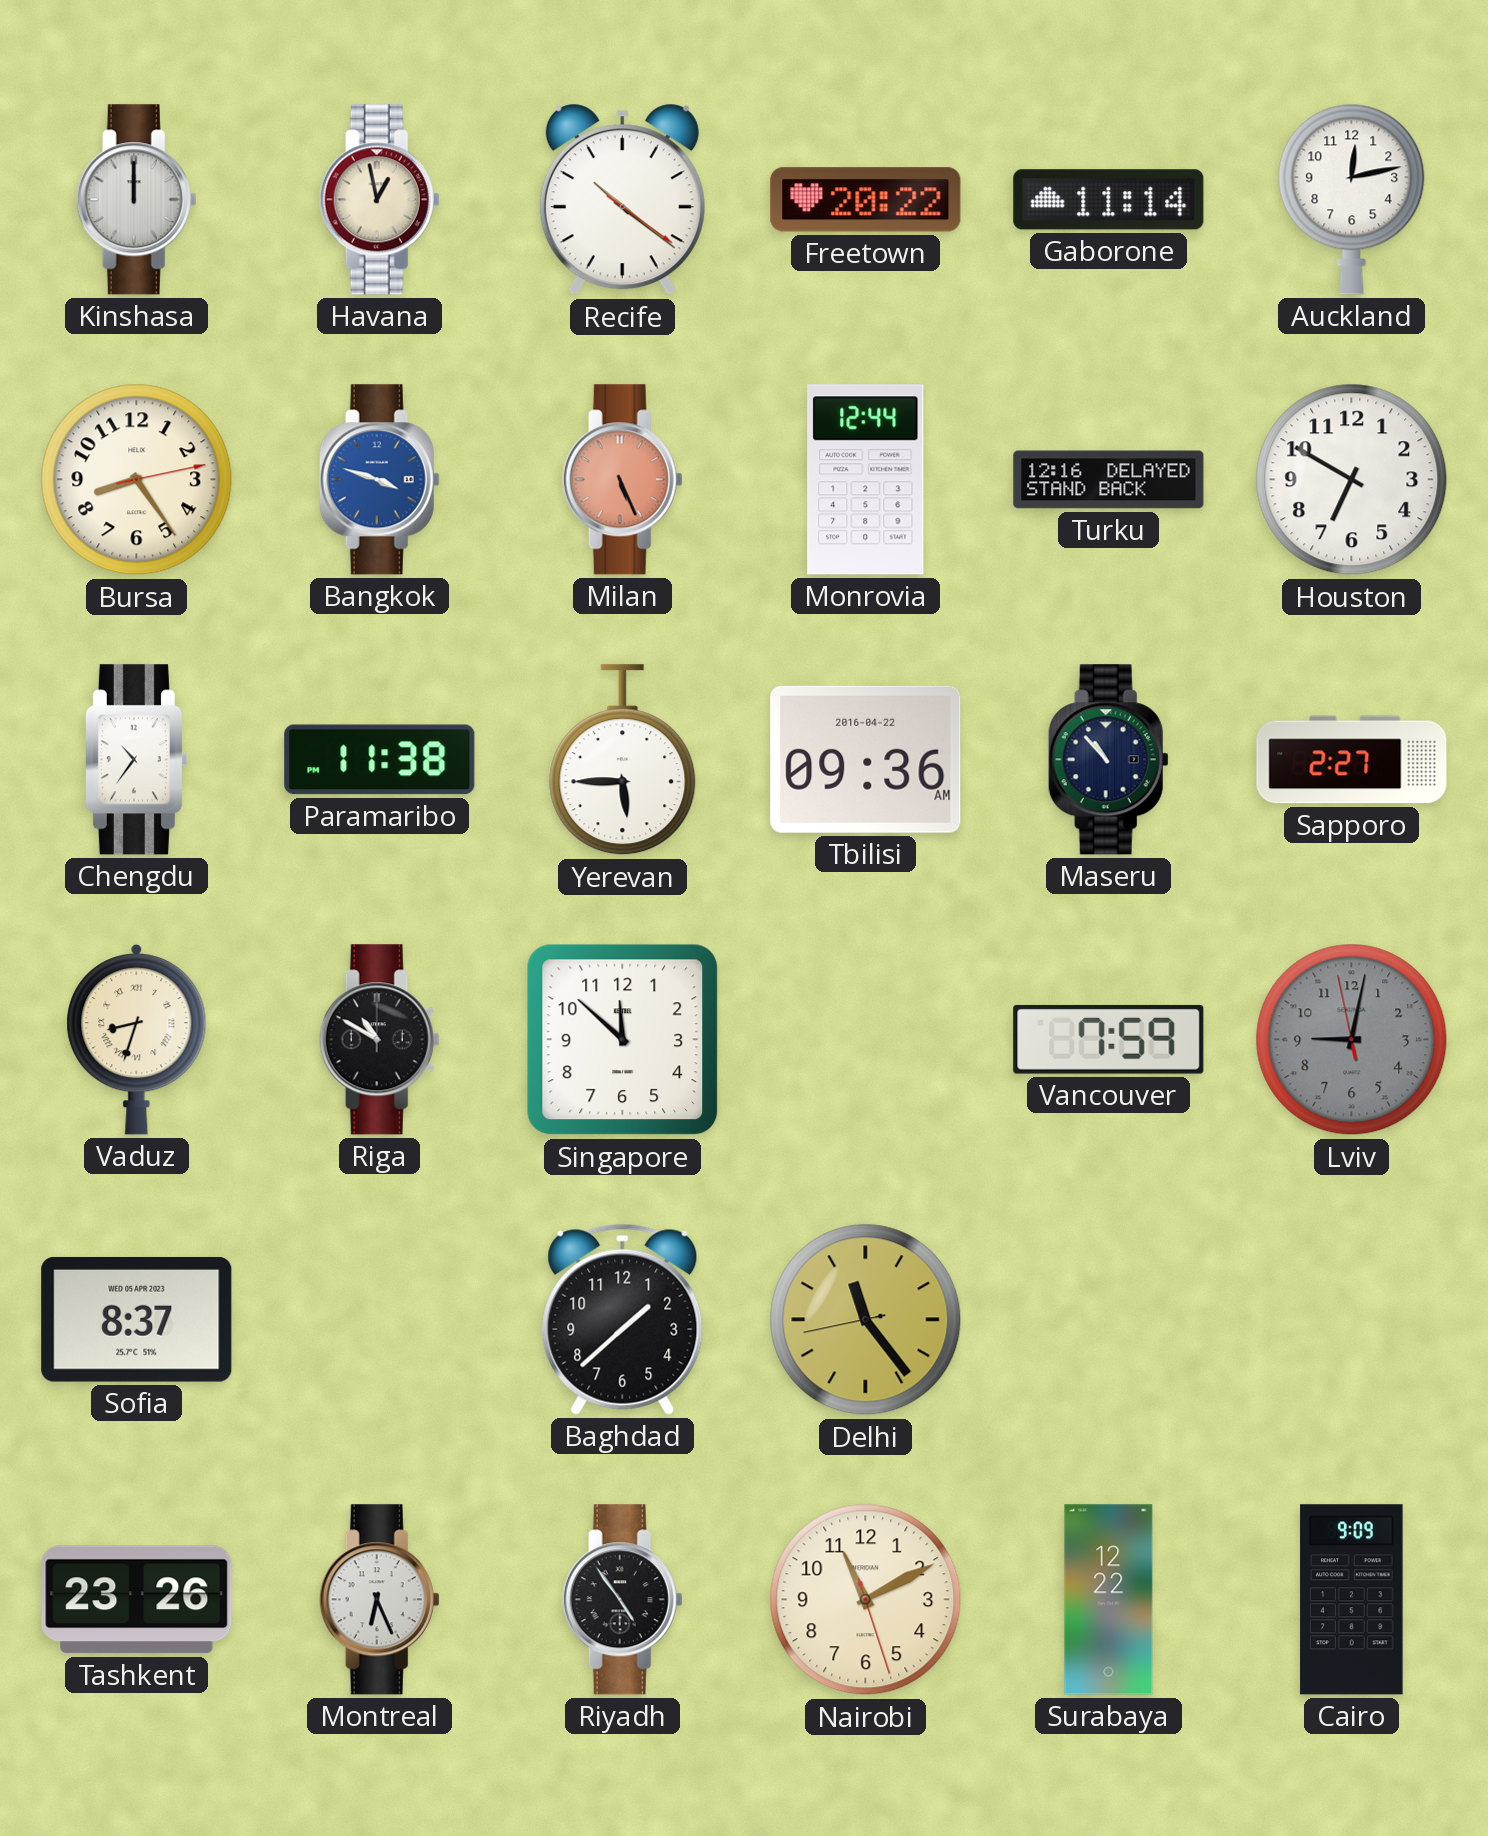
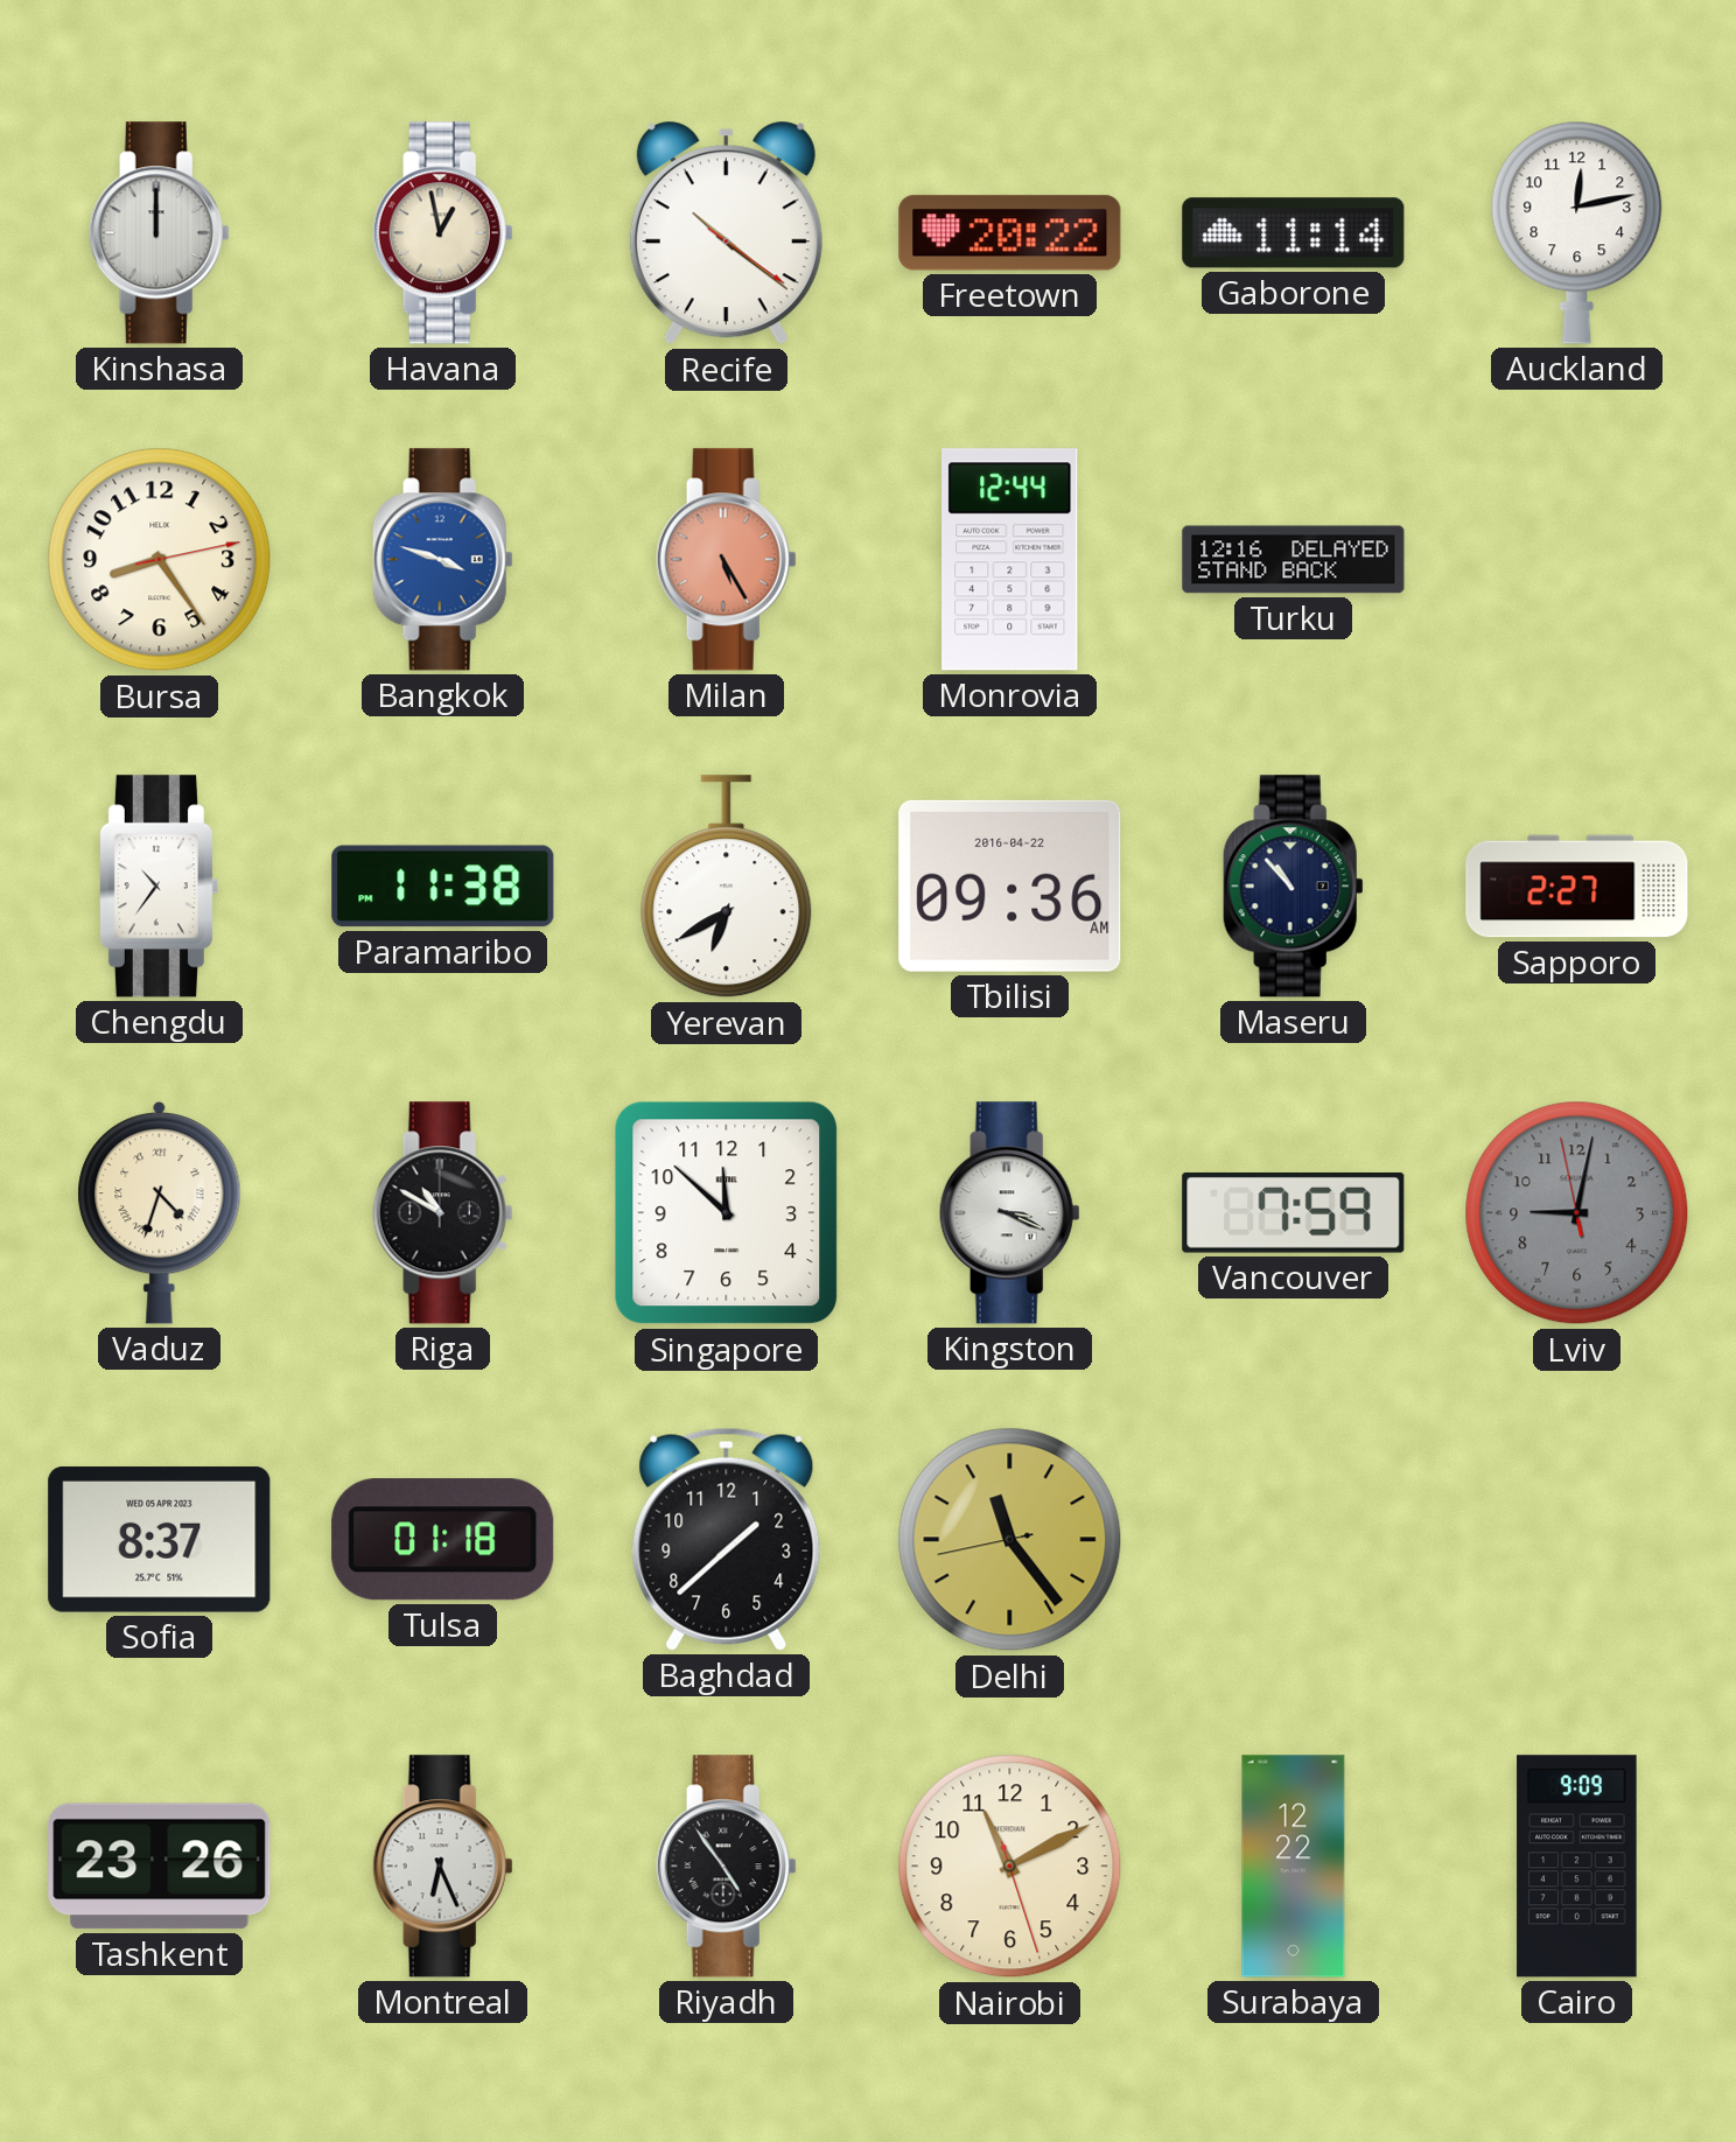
Milan: 5:26 -> 5:25
Houston: 6:50 -> none
Yerevan: 5:45 -> 6:40
Vaduz: 8:33 -> 4:33
Kingston: none -> 3:19
Tulsa: none -> 01:18
